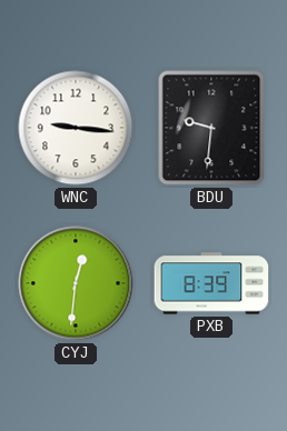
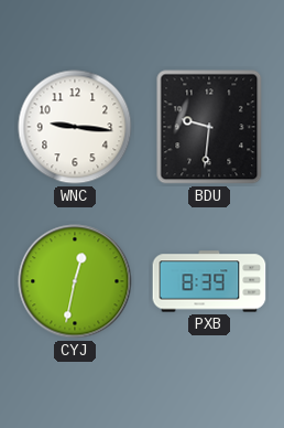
CYJ: 12:31 -> 12:32
